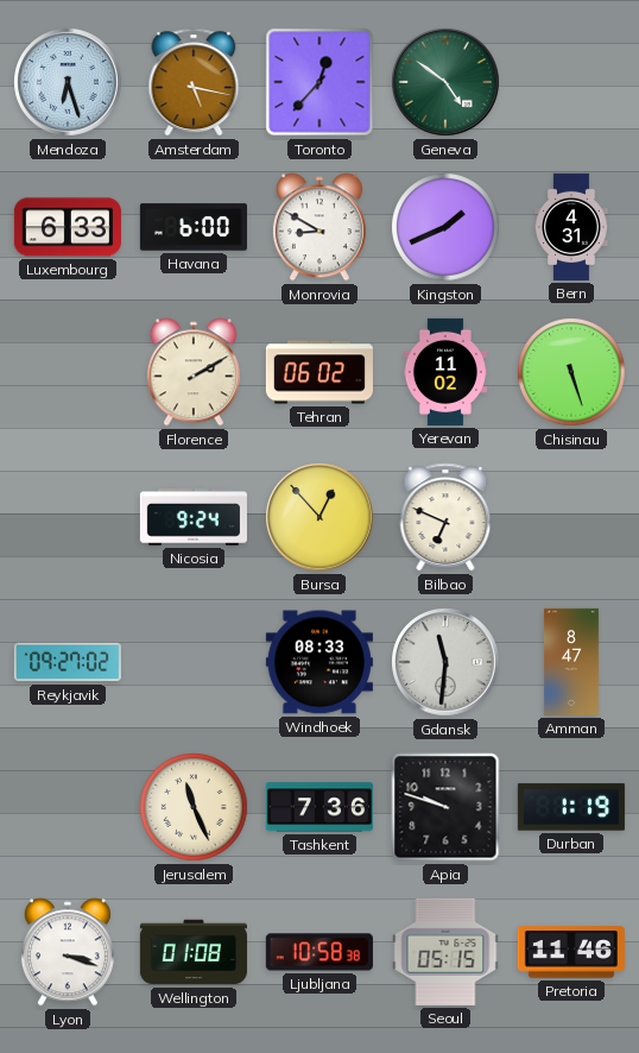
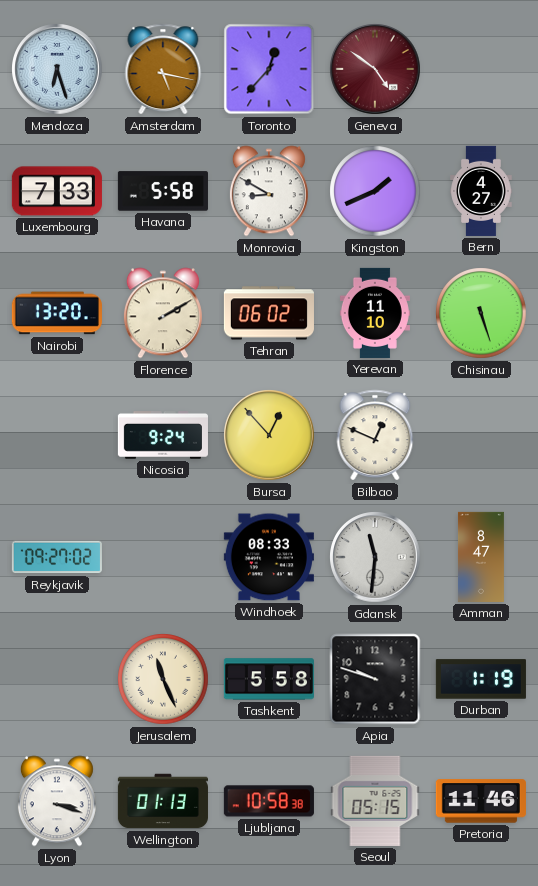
Geneva dial: green -> burgundy
Luxembourg: 6:33 -> 7:33
Havana: 6:00 -> 5:58
Bern: 4:31 -> 4:27
Nairobi: none -> 13:20
Yerevan: 11:02 -> 11:10
Bilbao: 6:49 -> 12:49
Tashkent: 7:36 -> 5:58
Wellington: 01:08 -> 01:13
